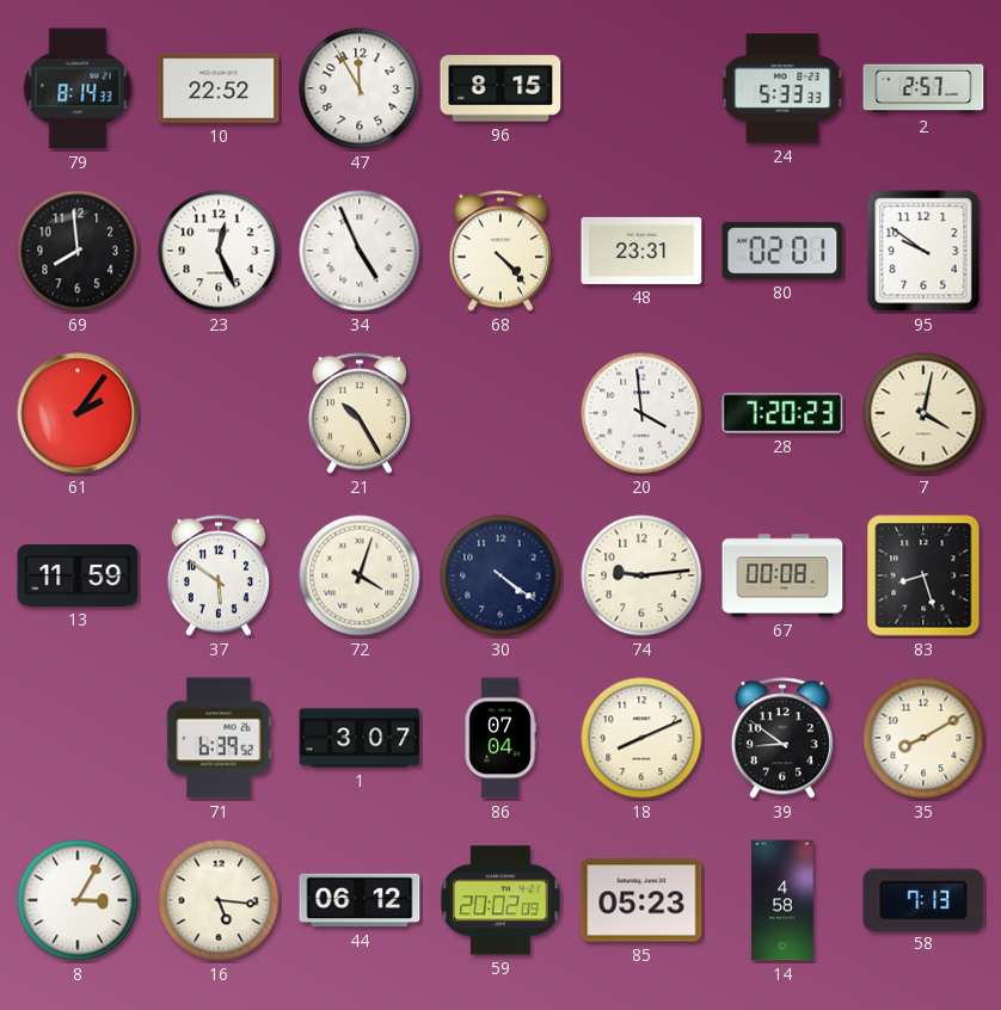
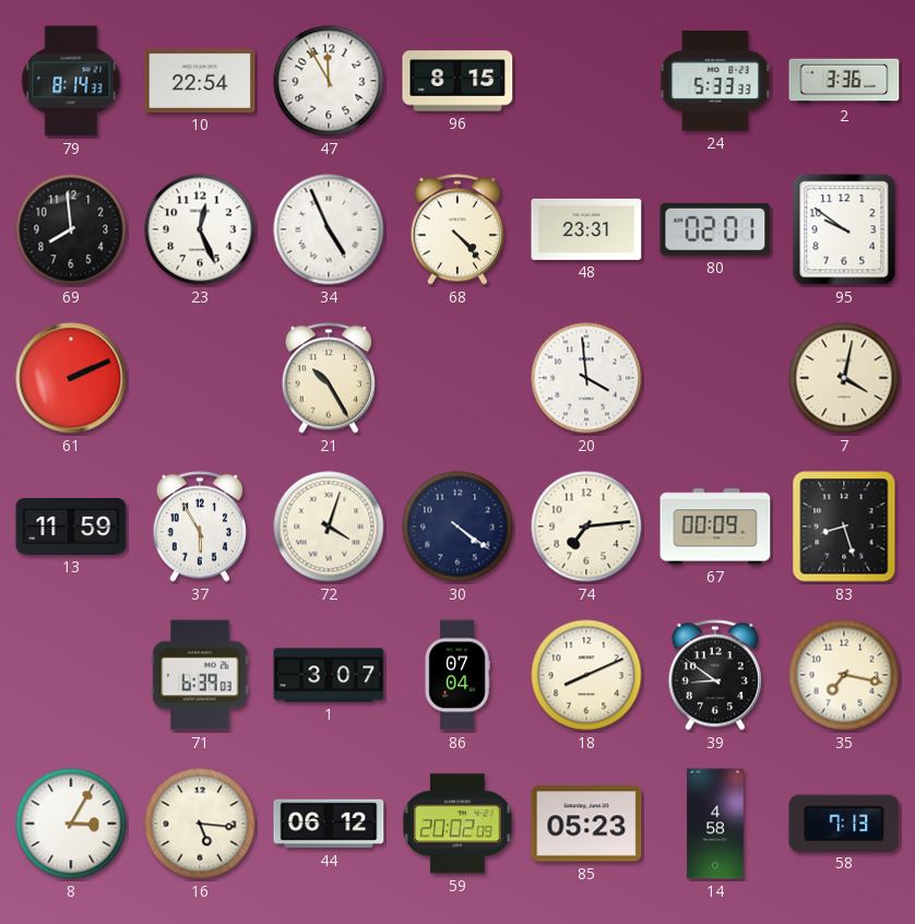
10: 22:52 -> 22:54
2: 2:57 -> 3:36
61: 2:06 -> 2:11
28: 7:20 -> none
37: 5:51 -> 5:55
74: 9:14 -> 7:14
67: 00:08 -> 00:09
71: 6:39:52 -> 6:39:03
35: 8:10 -> 7:17
